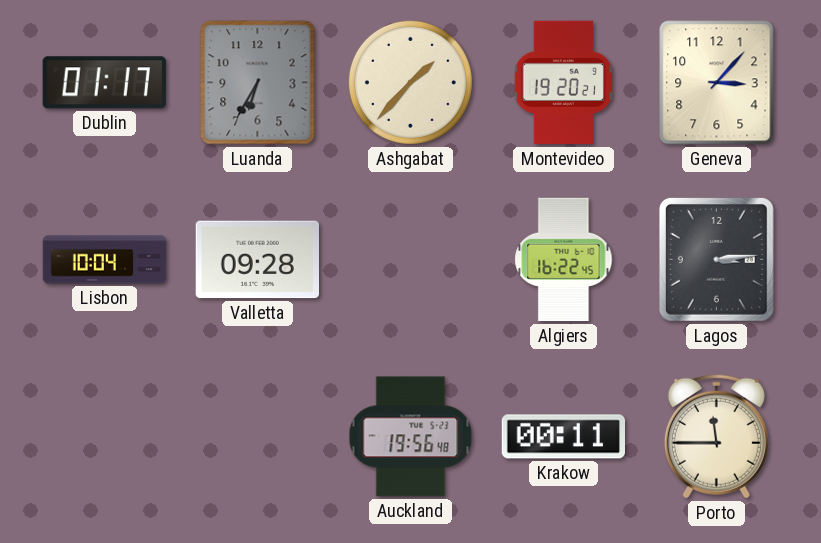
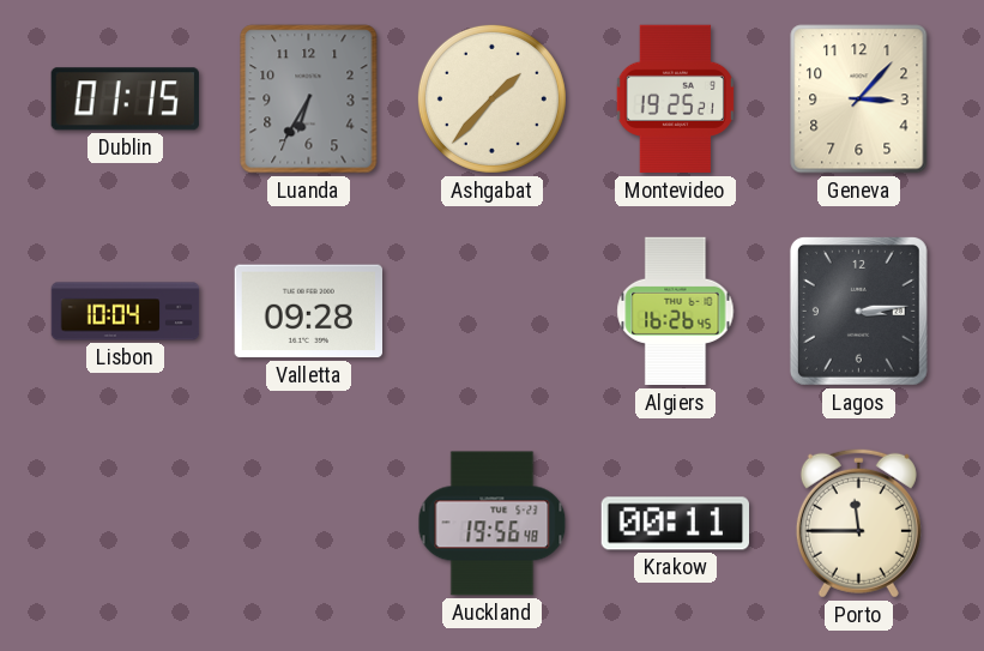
Dublin: 01:17 -> 01:15
Montevideo: 19:20 -> 19:25
Algiers: 16:22 -> 16:26
